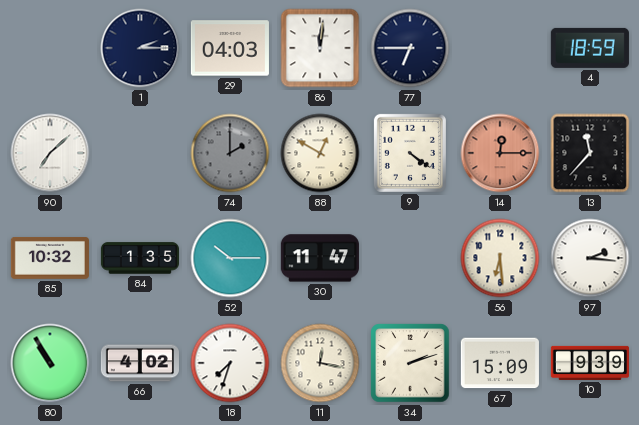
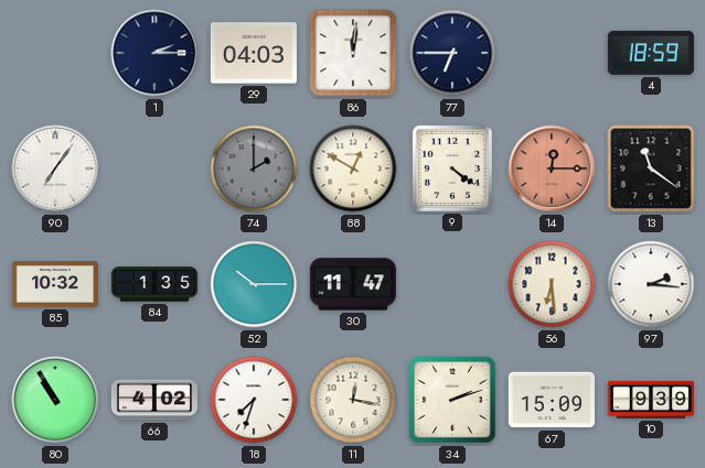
90: 7:08 -> 7:06
13: 11:37 -> 11:21
